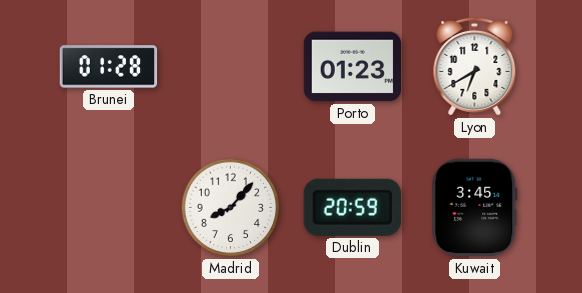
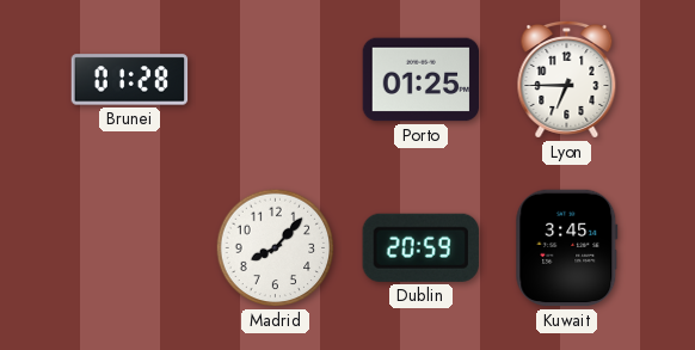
Porto: 01:23 -> 01:25
Lyon: 6:40 -> 6:45
